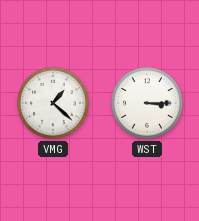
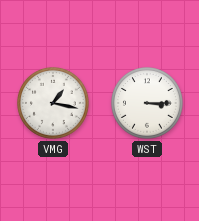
VMG: 1:22 -> 1:17
